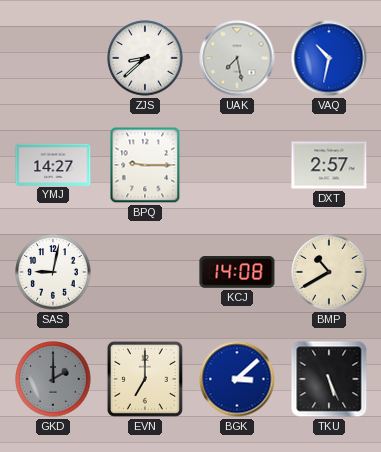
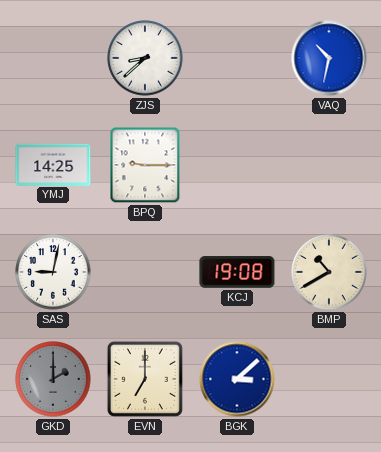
UAK: 7:28 -> none
YMJ: 14:27 -> 14:25
DXT: 2:57 -> none
KCJ: 14:08 -> 19:08
TKU: 5:26 -> none
